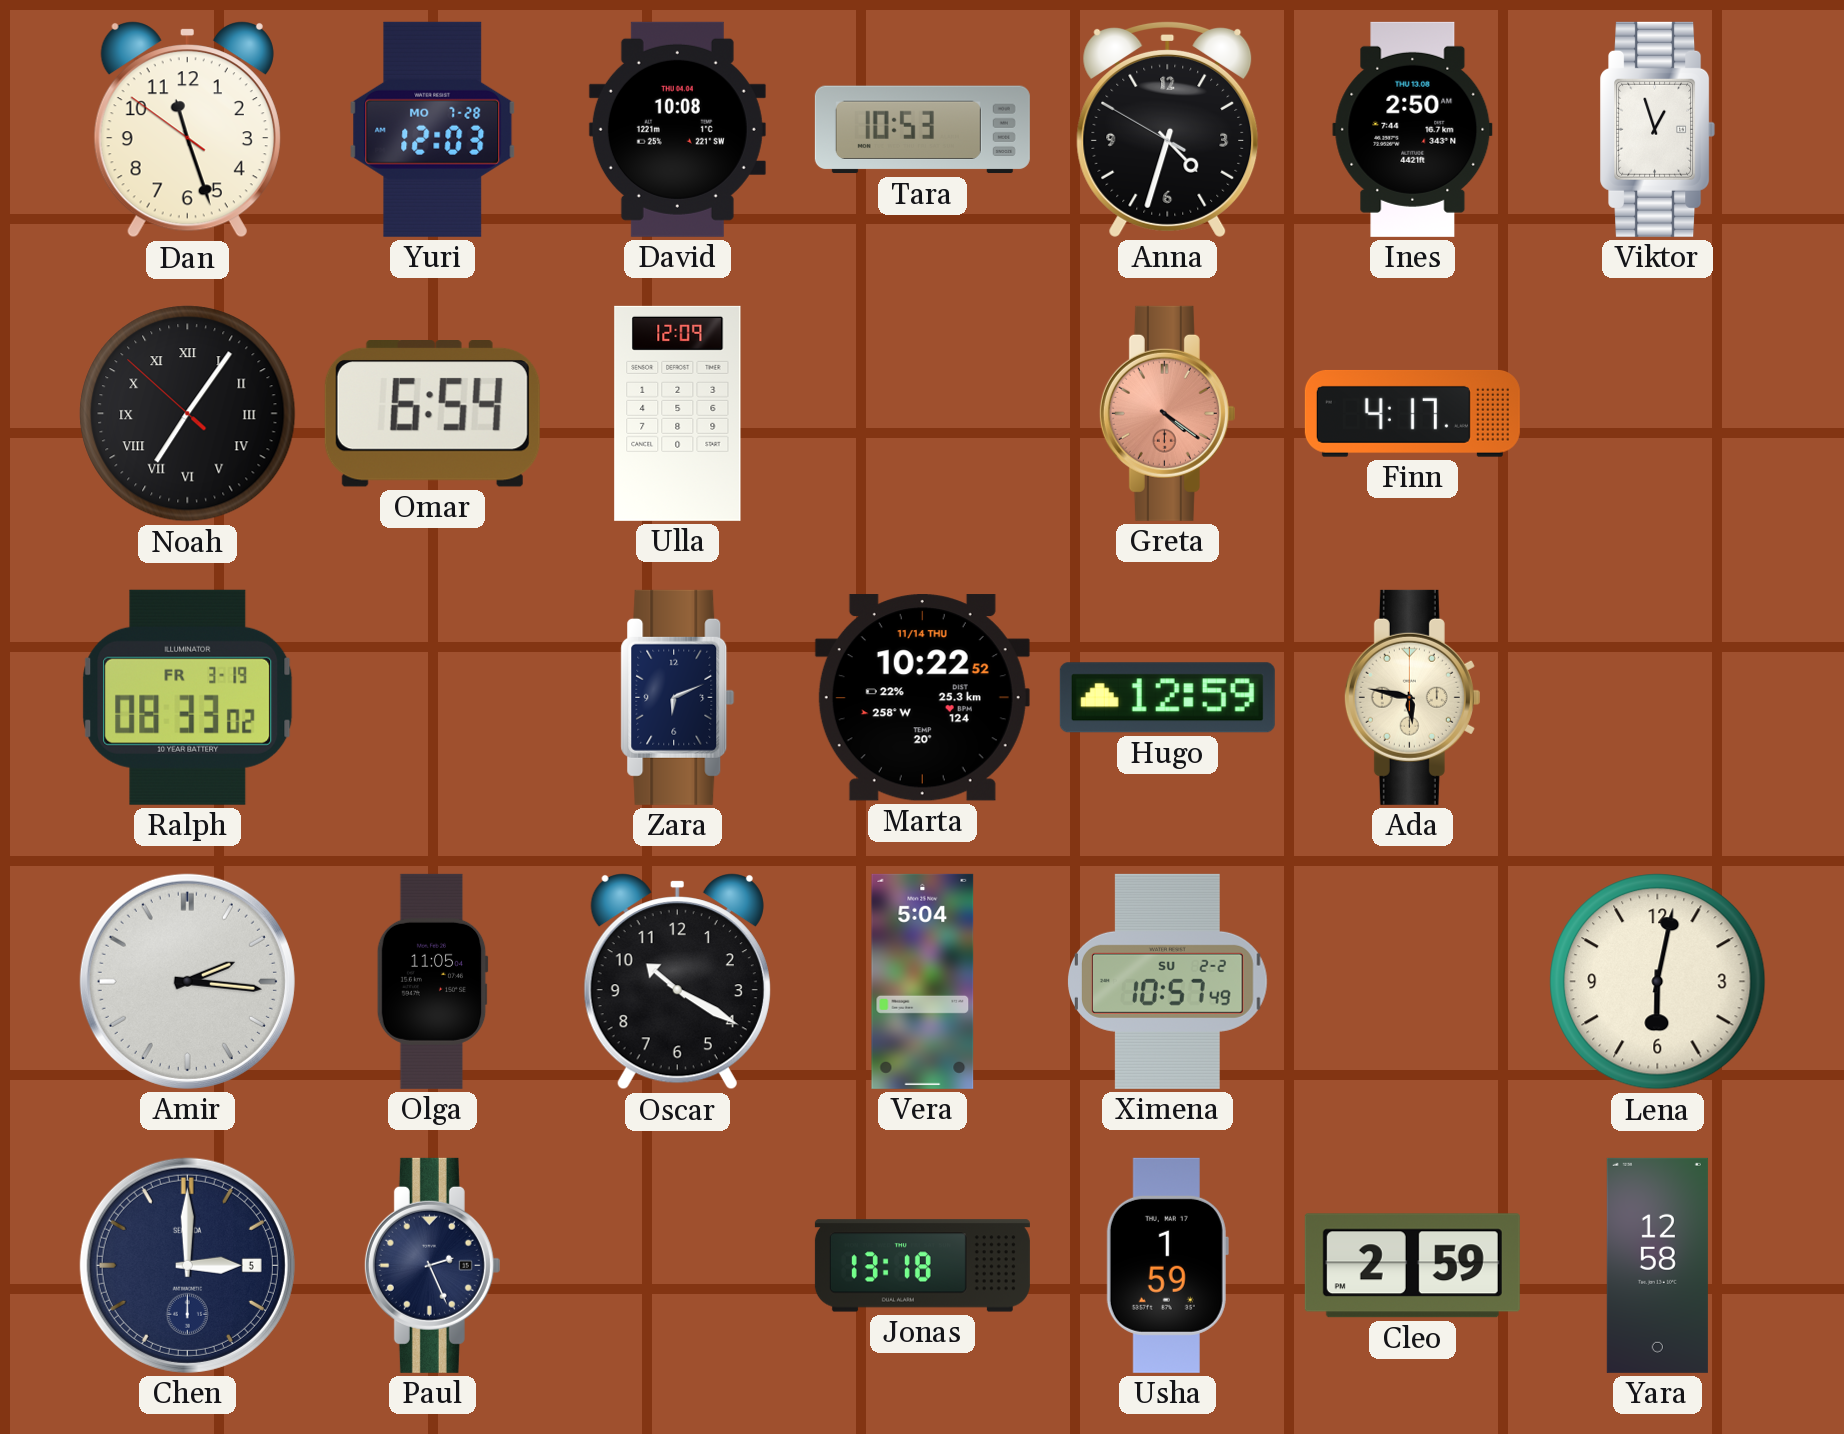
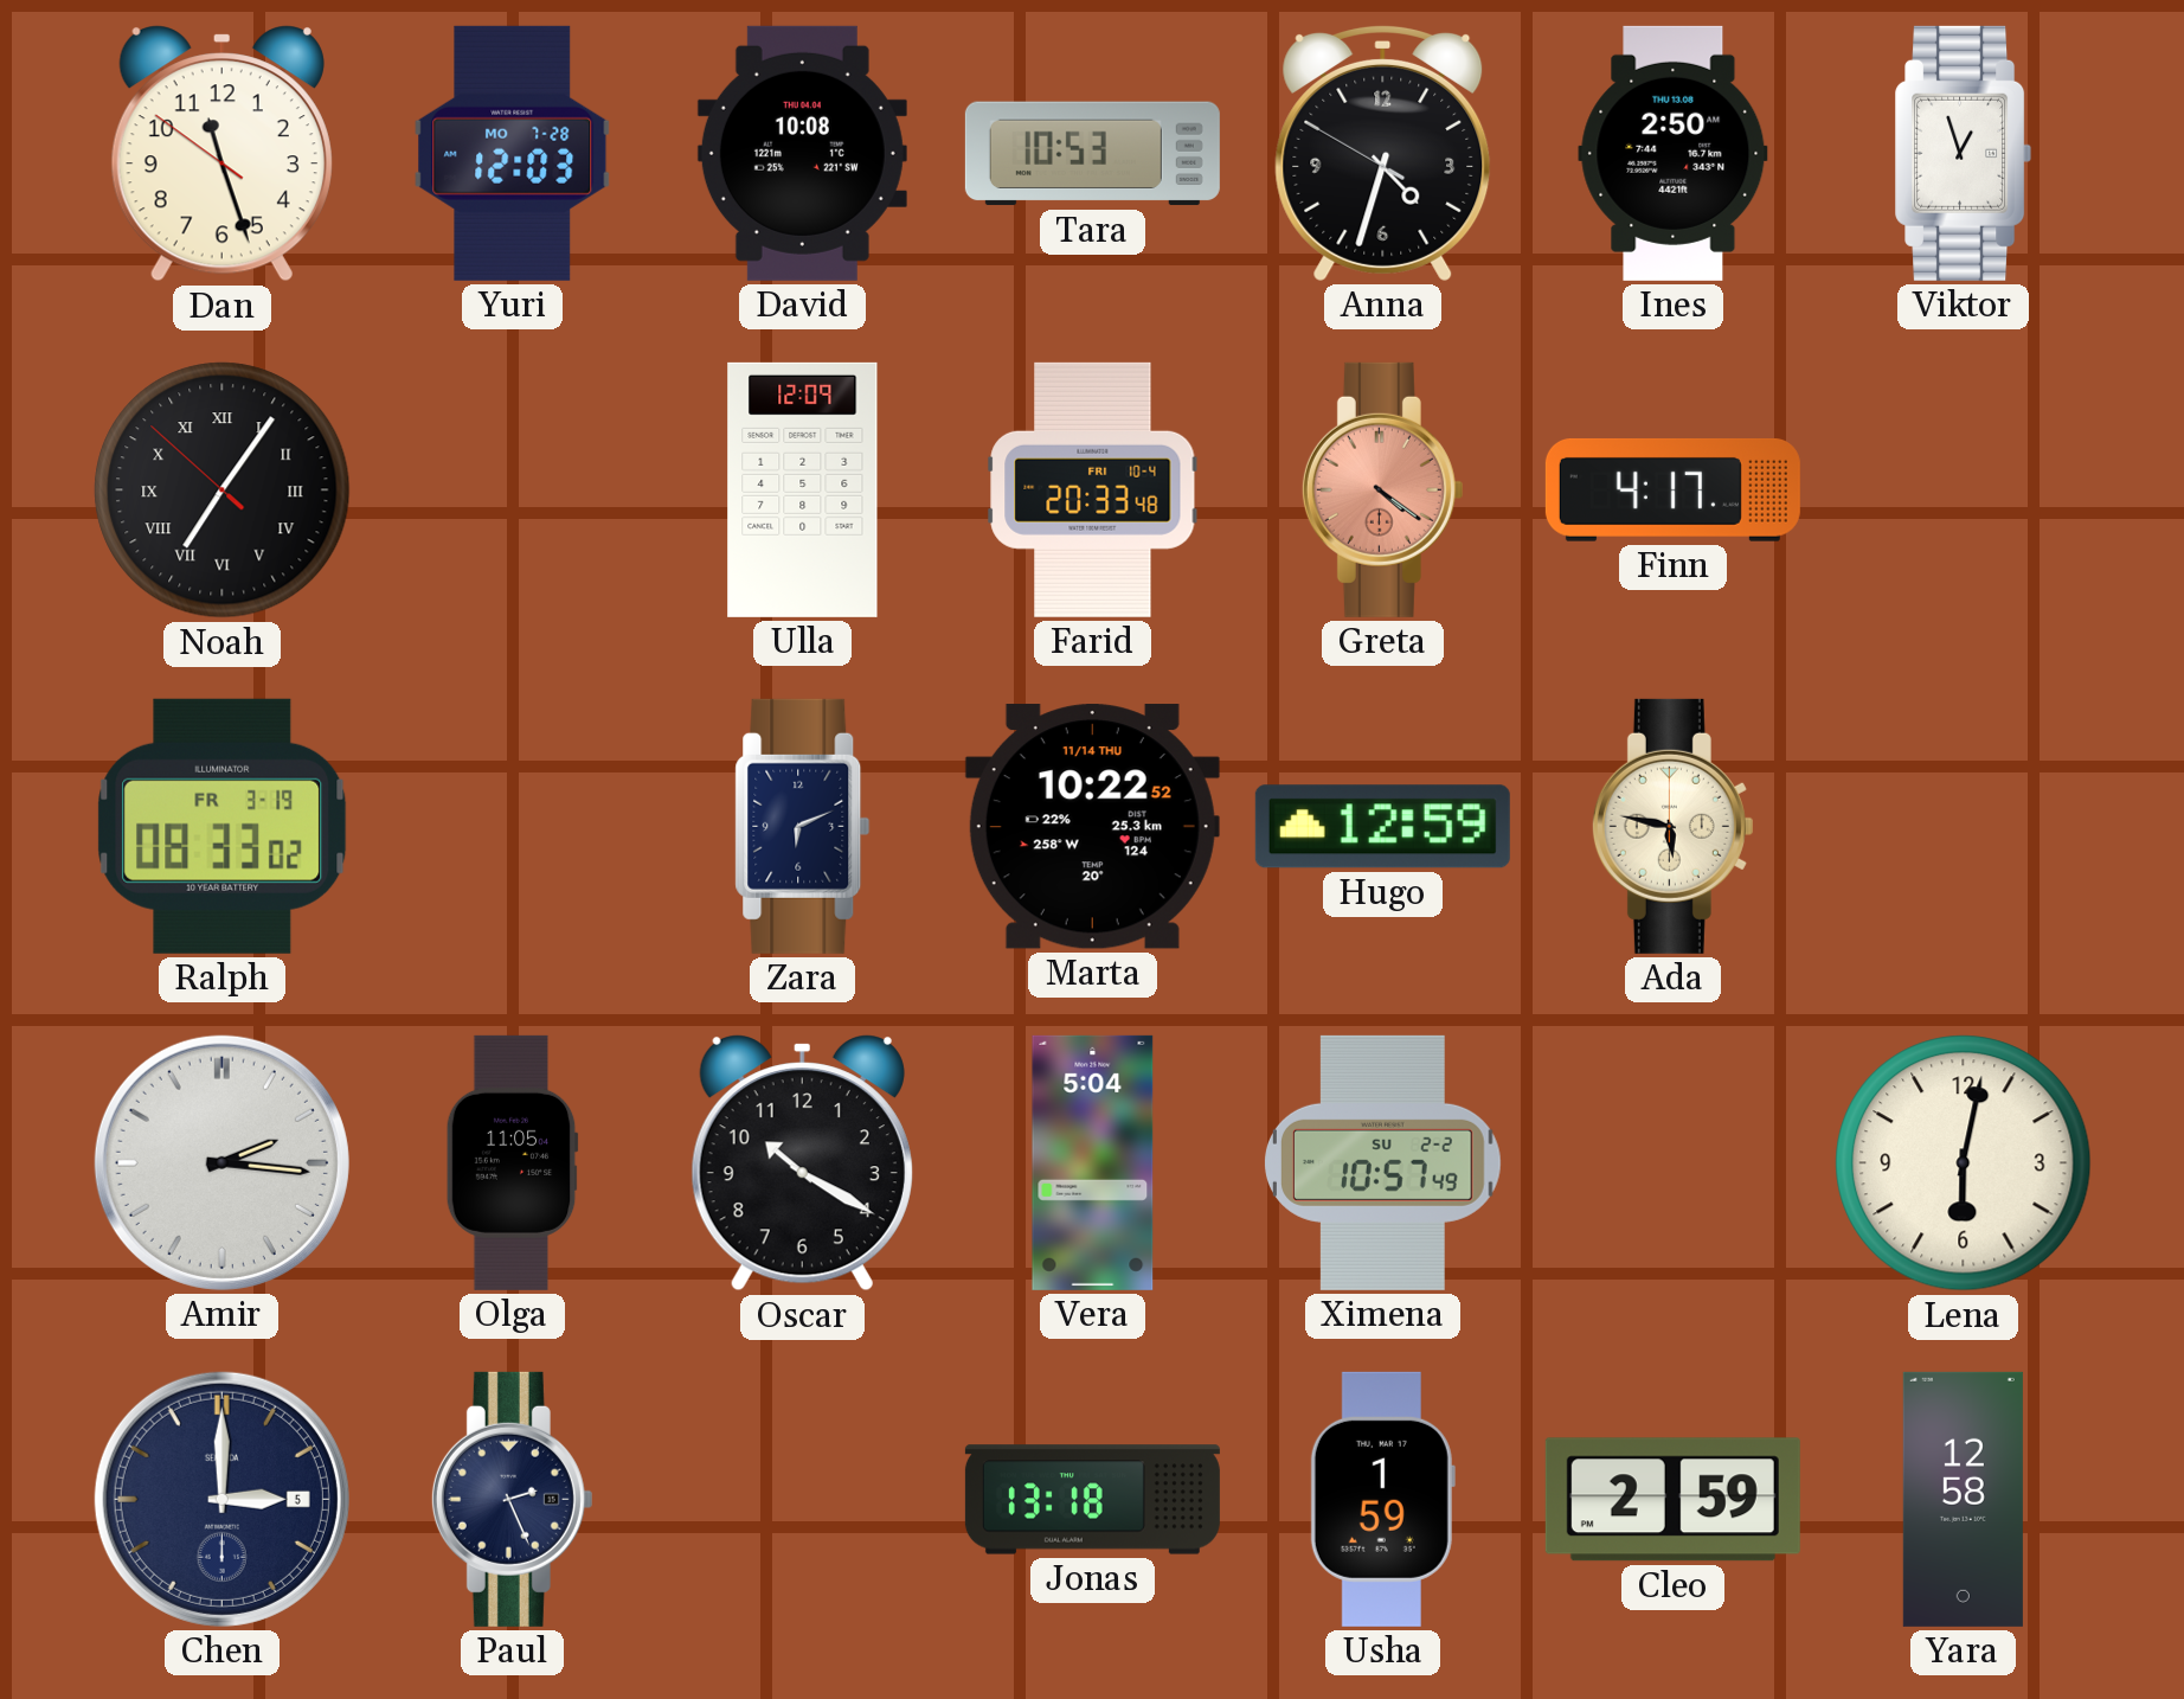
Omar: 6:54 -> none
Farid: none -> 20:33
